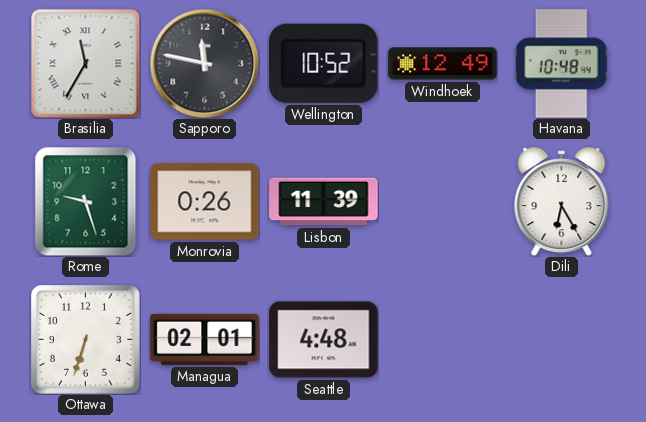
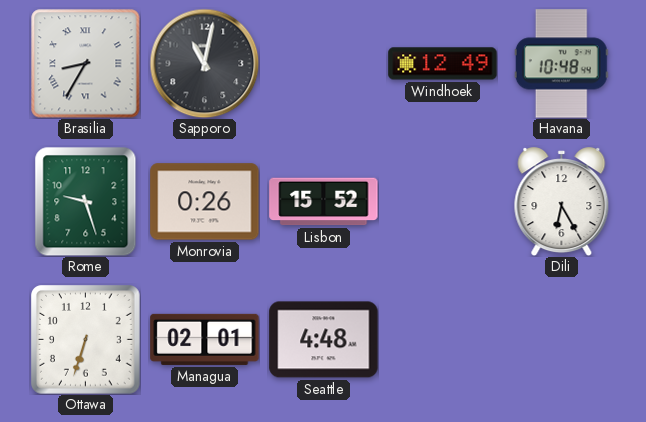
Brasilia: 11:35 -> 8:35
Sapporo: 11:47 -> 11:02
Wellington: 10:52 -> none
Lisbon: 11:39 -> 15:52
